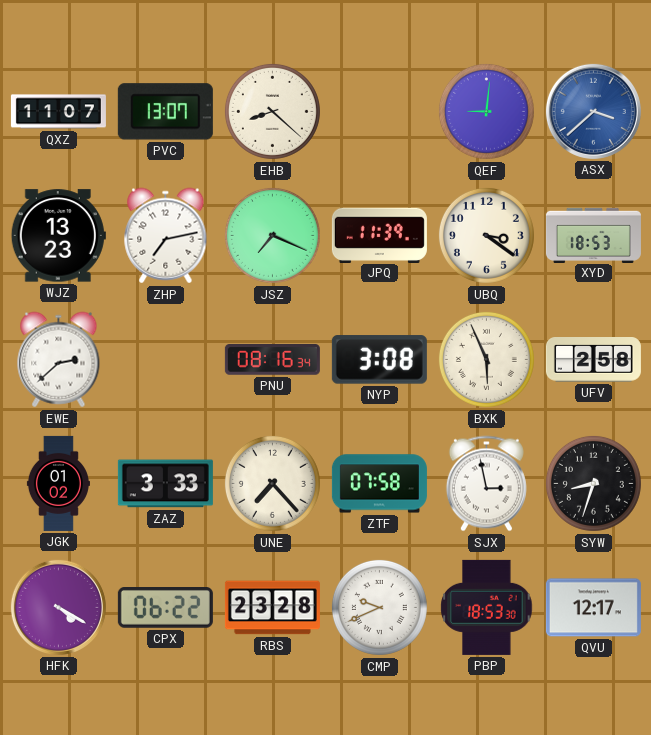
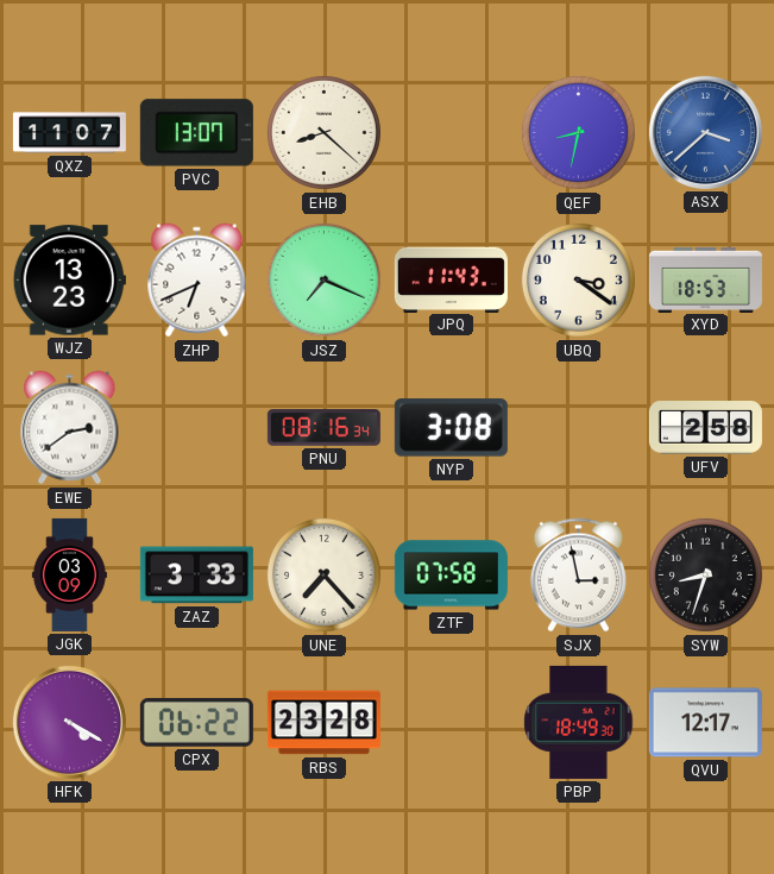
QEF: 9:01 -> 8:32
ZHP: 7:13 -> 6:41
JPQ: 11:39 -> 11:43
EWE: 2:38 -> 2:39
BXK: 5:56 -> none
JGK: 01:02 -> 03:09
CMP: 9:41 -> none
PBP: 18:53 -> 18:49
